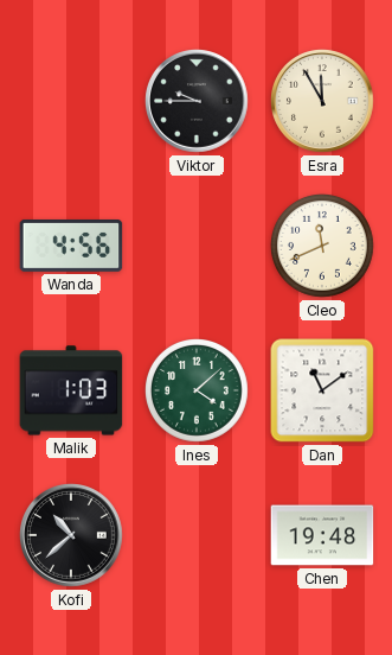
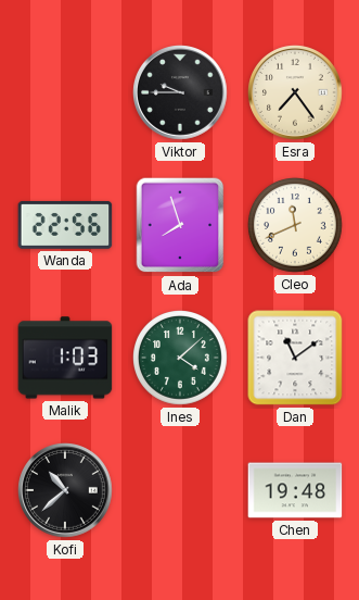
Esra: 11:55 -> 7:24
Wanda: 4:56 -> 22:56
Ada: none -> 7:57
